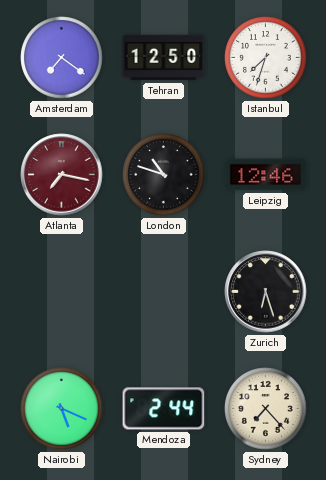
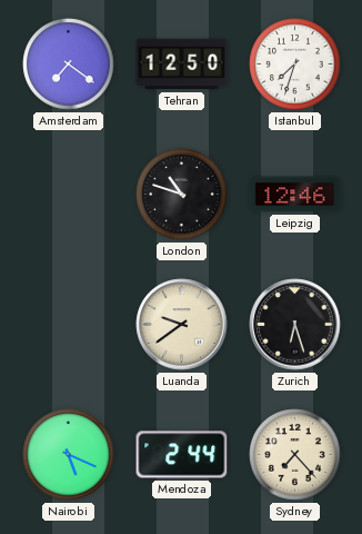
Atlanta: 7:17 -> none
Luanda: none -> 9:39
